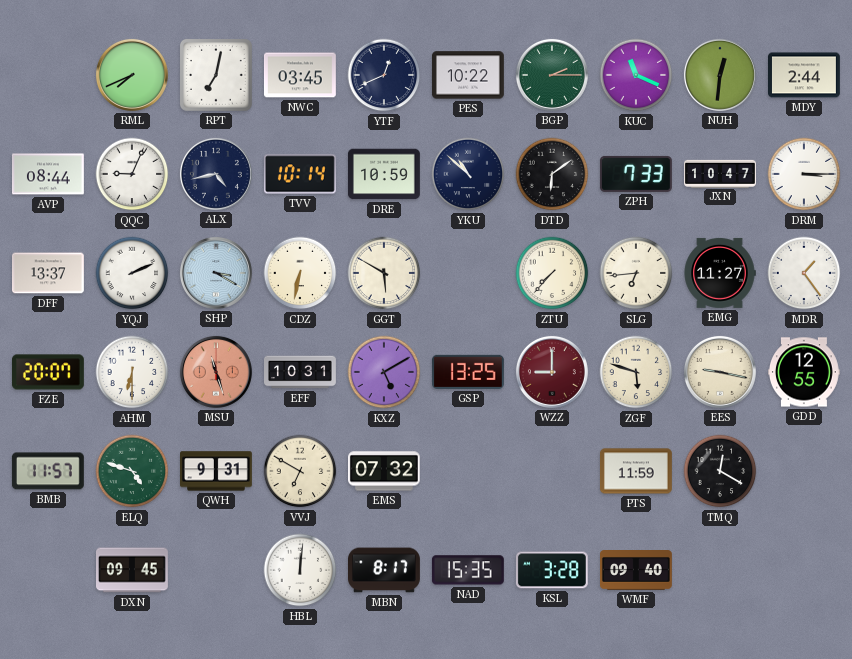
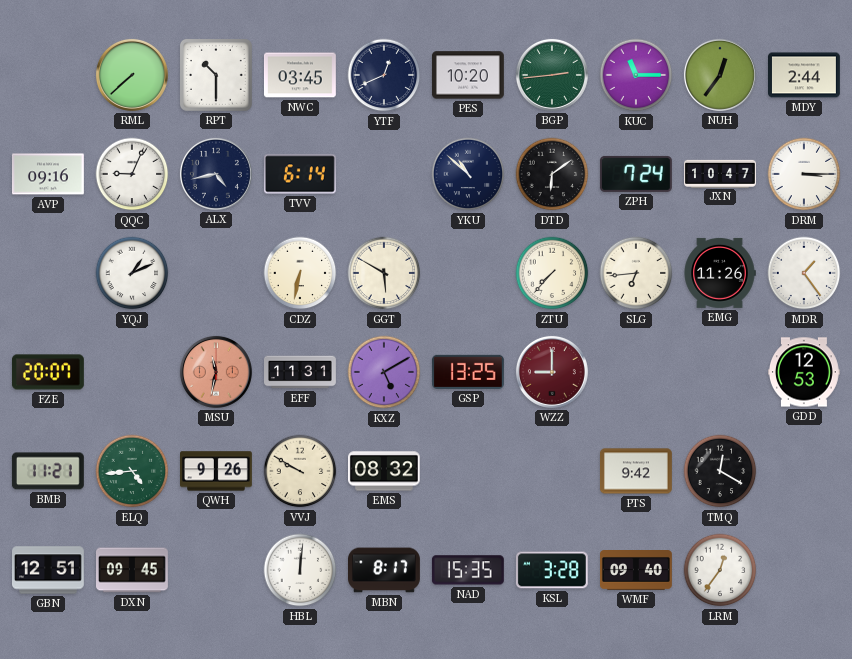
RML: 7:41 -> 7:38
RPT: 7:02 -> 10:30
PES: 10:22 -> 10:20
BGP: 2:15 -> 2:44
KUC: 11:19 -> 11:15
NUH: 12:31 -> 12:36
AVP: 08:44 -> 09:16
TVV: 10:14 -> 6:14
DRE: 10:59 -> none
ZPH: 7:33 -> 7:24
DFF: 13:37 -> none
YQJ: 2:11 -> 1:11
SHP: 3:20 -> none
EMG: 11:27 -> 11:26
AHM: 6:30 -> none
MSU: 11:27 -> 11:32
EFF: 10:31 -> 11:31
ZGF: 5:48 -> none
EES: 9:17 -> none
GDD: 12:55 -> 12:53
BMB: 11:57 -> 11:21
ELQ: 4:48 -> 4:44
QWH: 9:31 -> 9:26
VVJ: 6:50 -> 9:50
EMS: 07:32 -> 08:32
PTS: 11:59 -> 9:42
GBN: none -> 12:51
LRM: none -> 12:36
